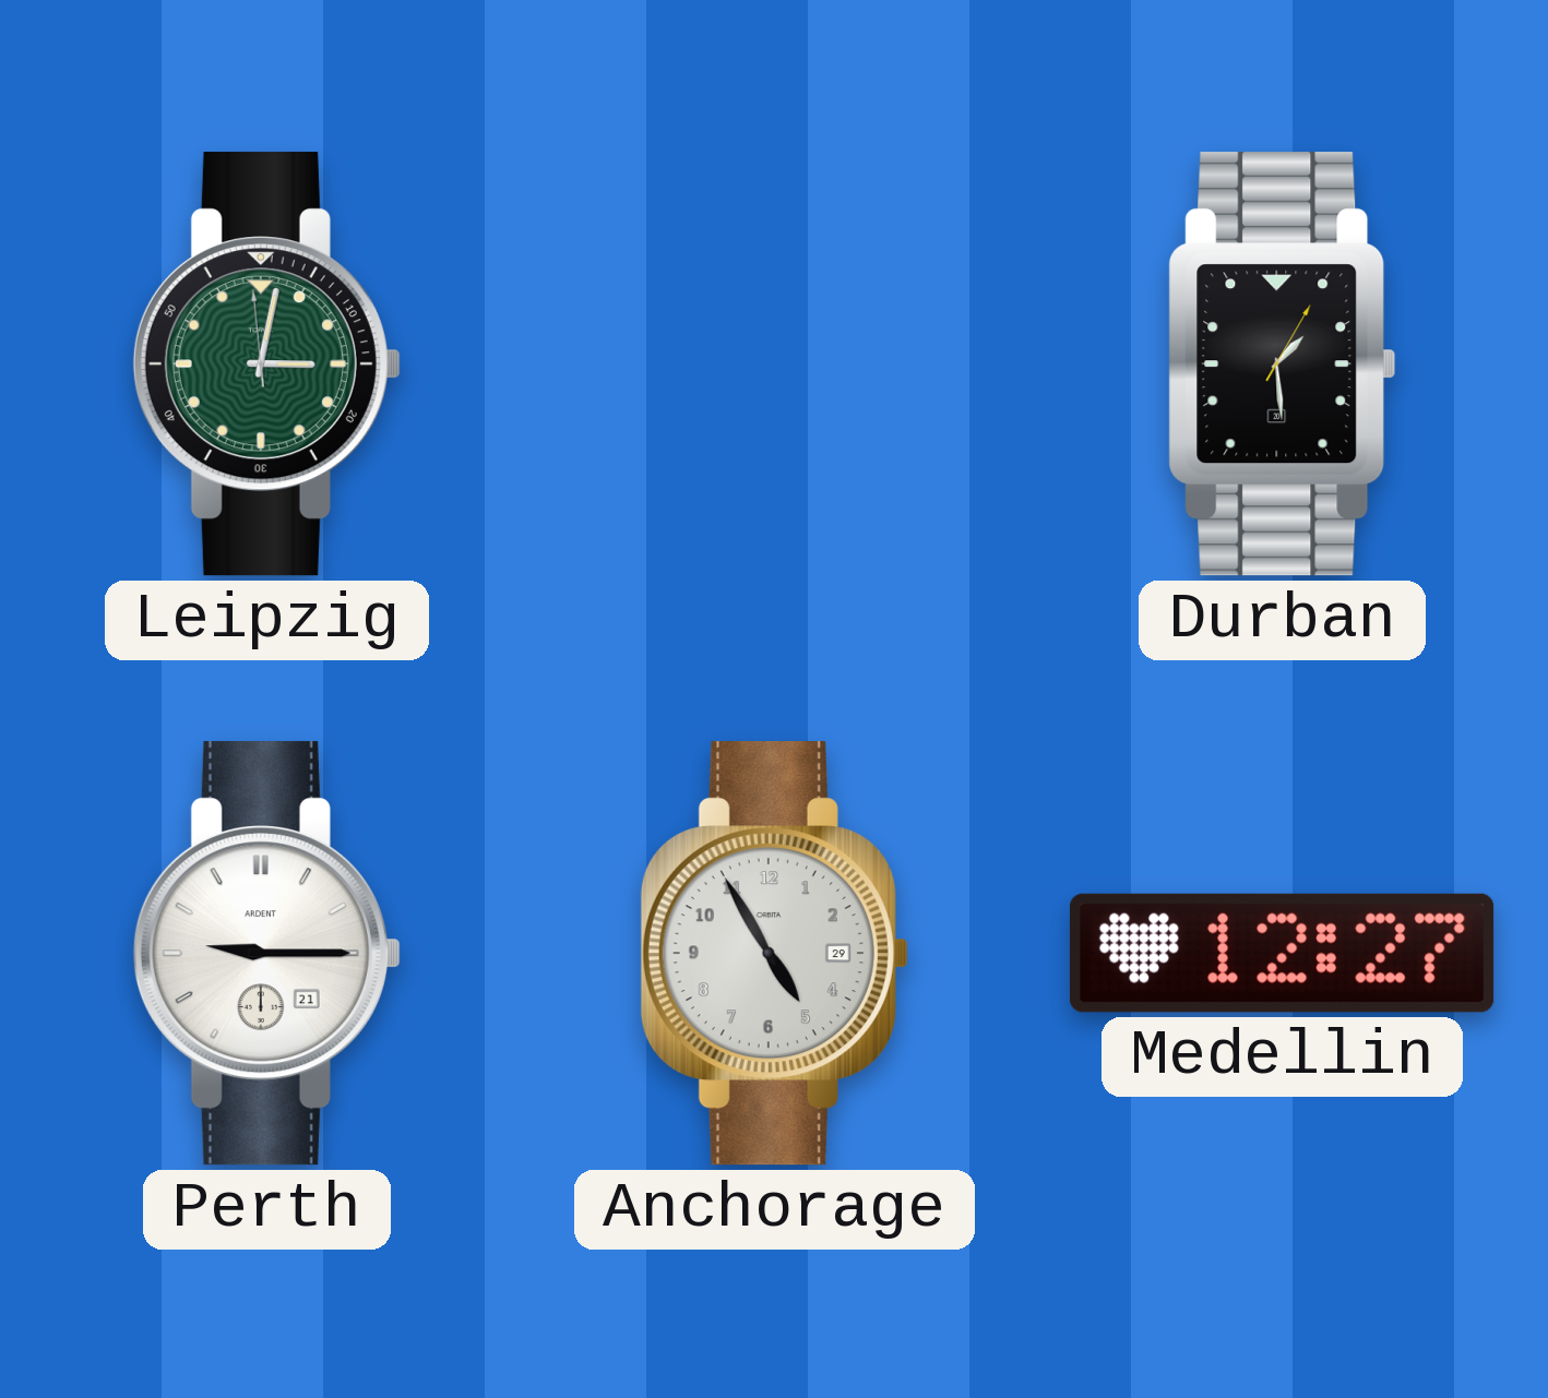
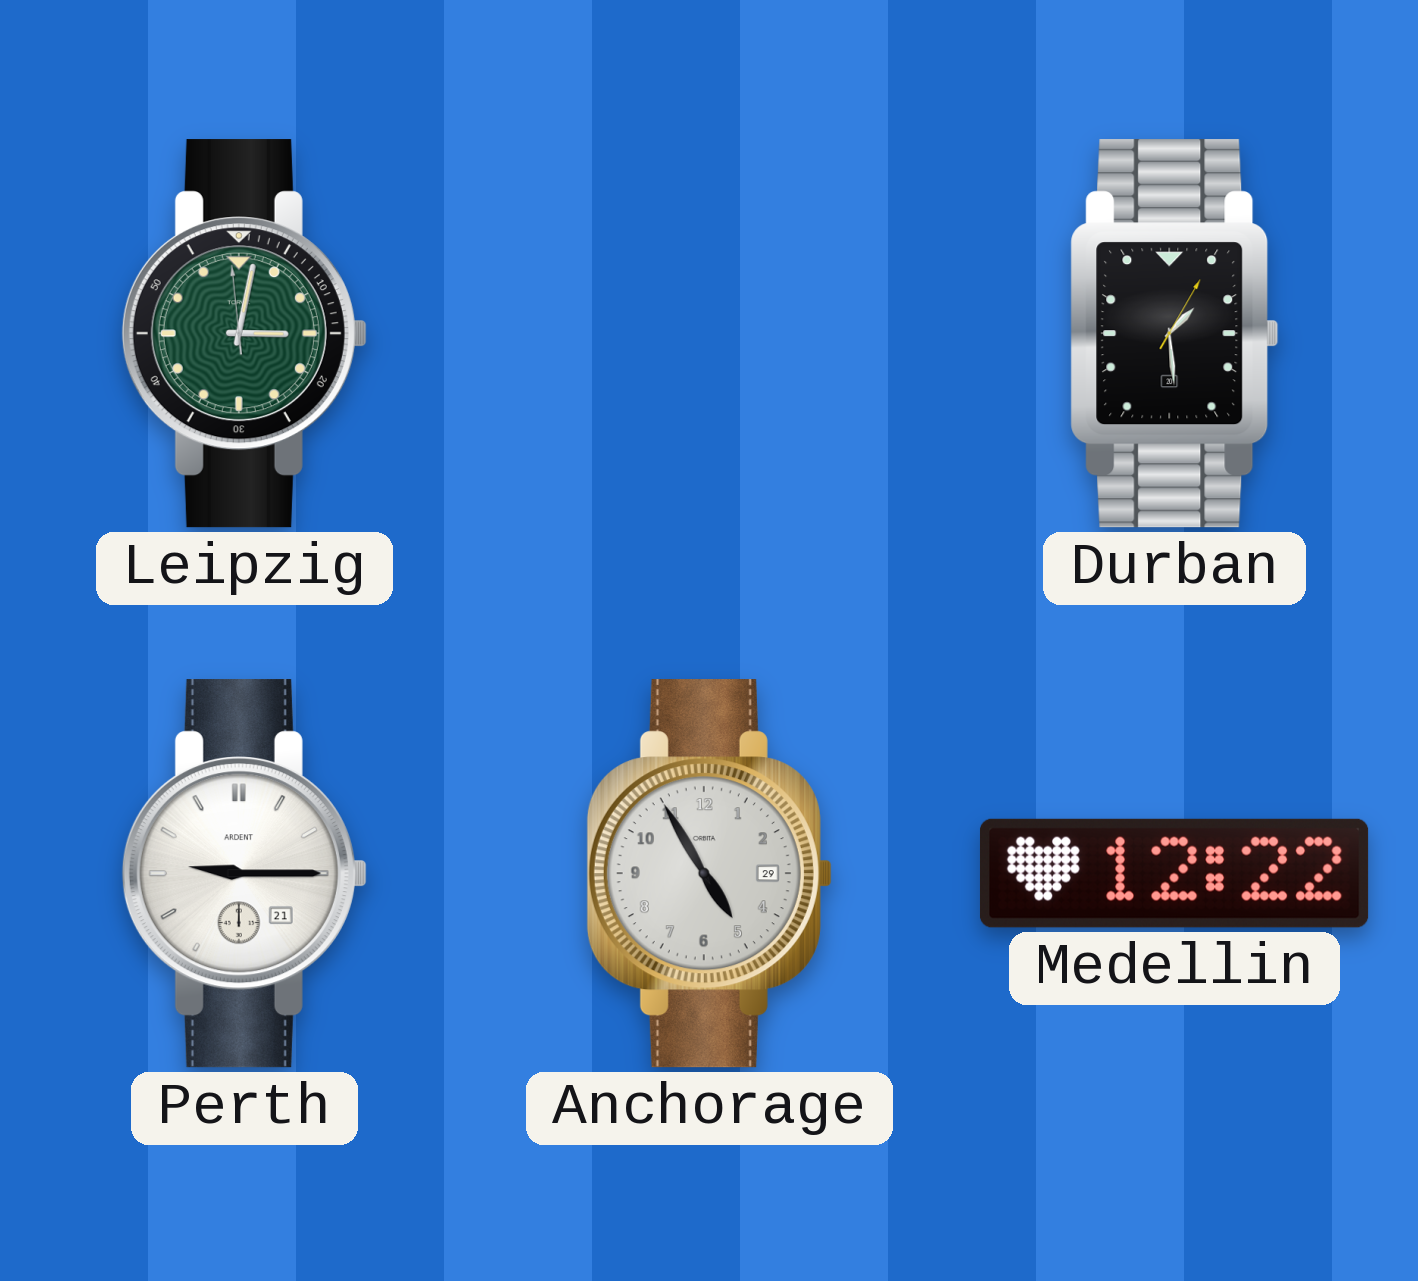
Medellin: 12:27 -> 12:22
